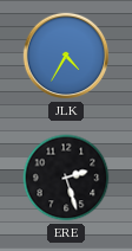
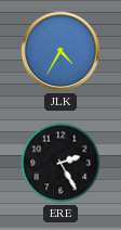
ERE: 2:27 -> 2:25
